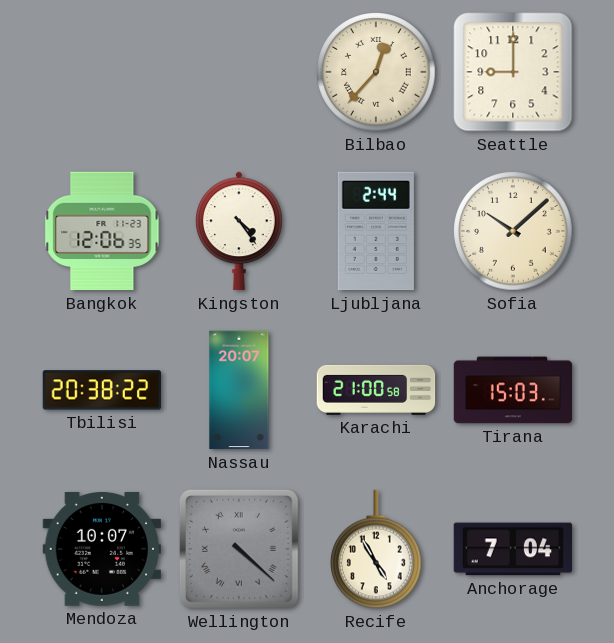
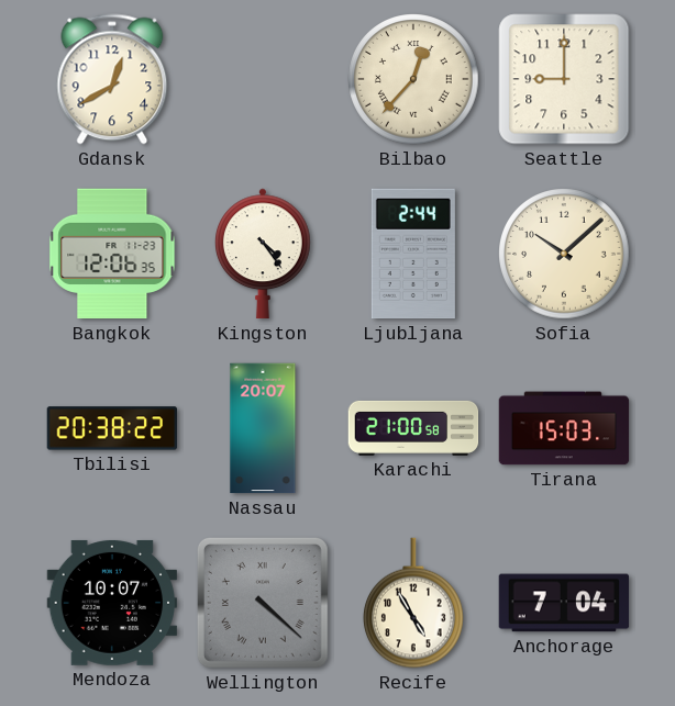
Gdansk: none -> 12:40
